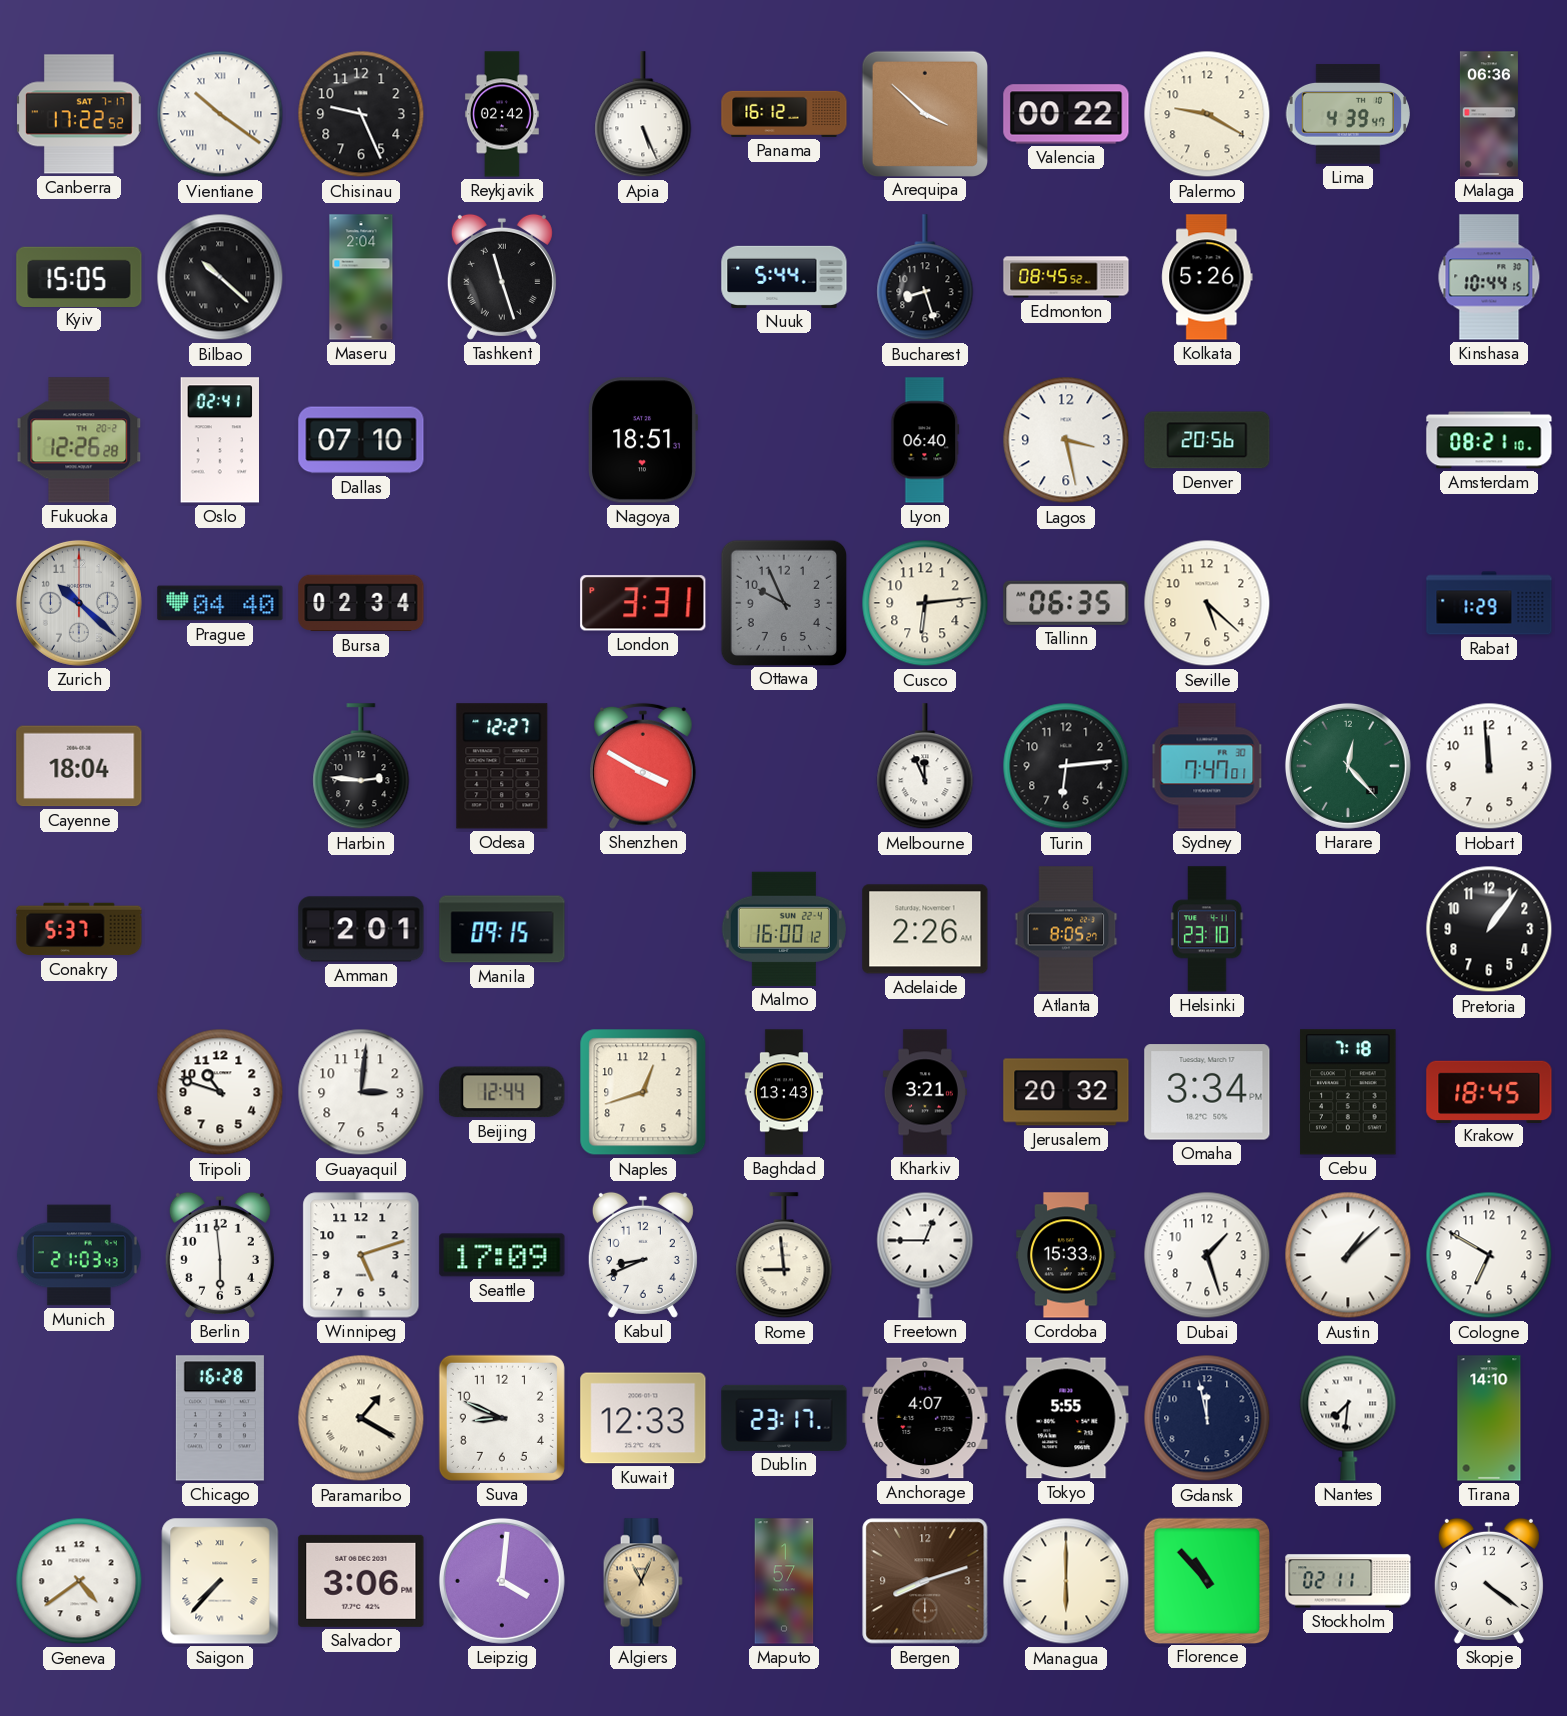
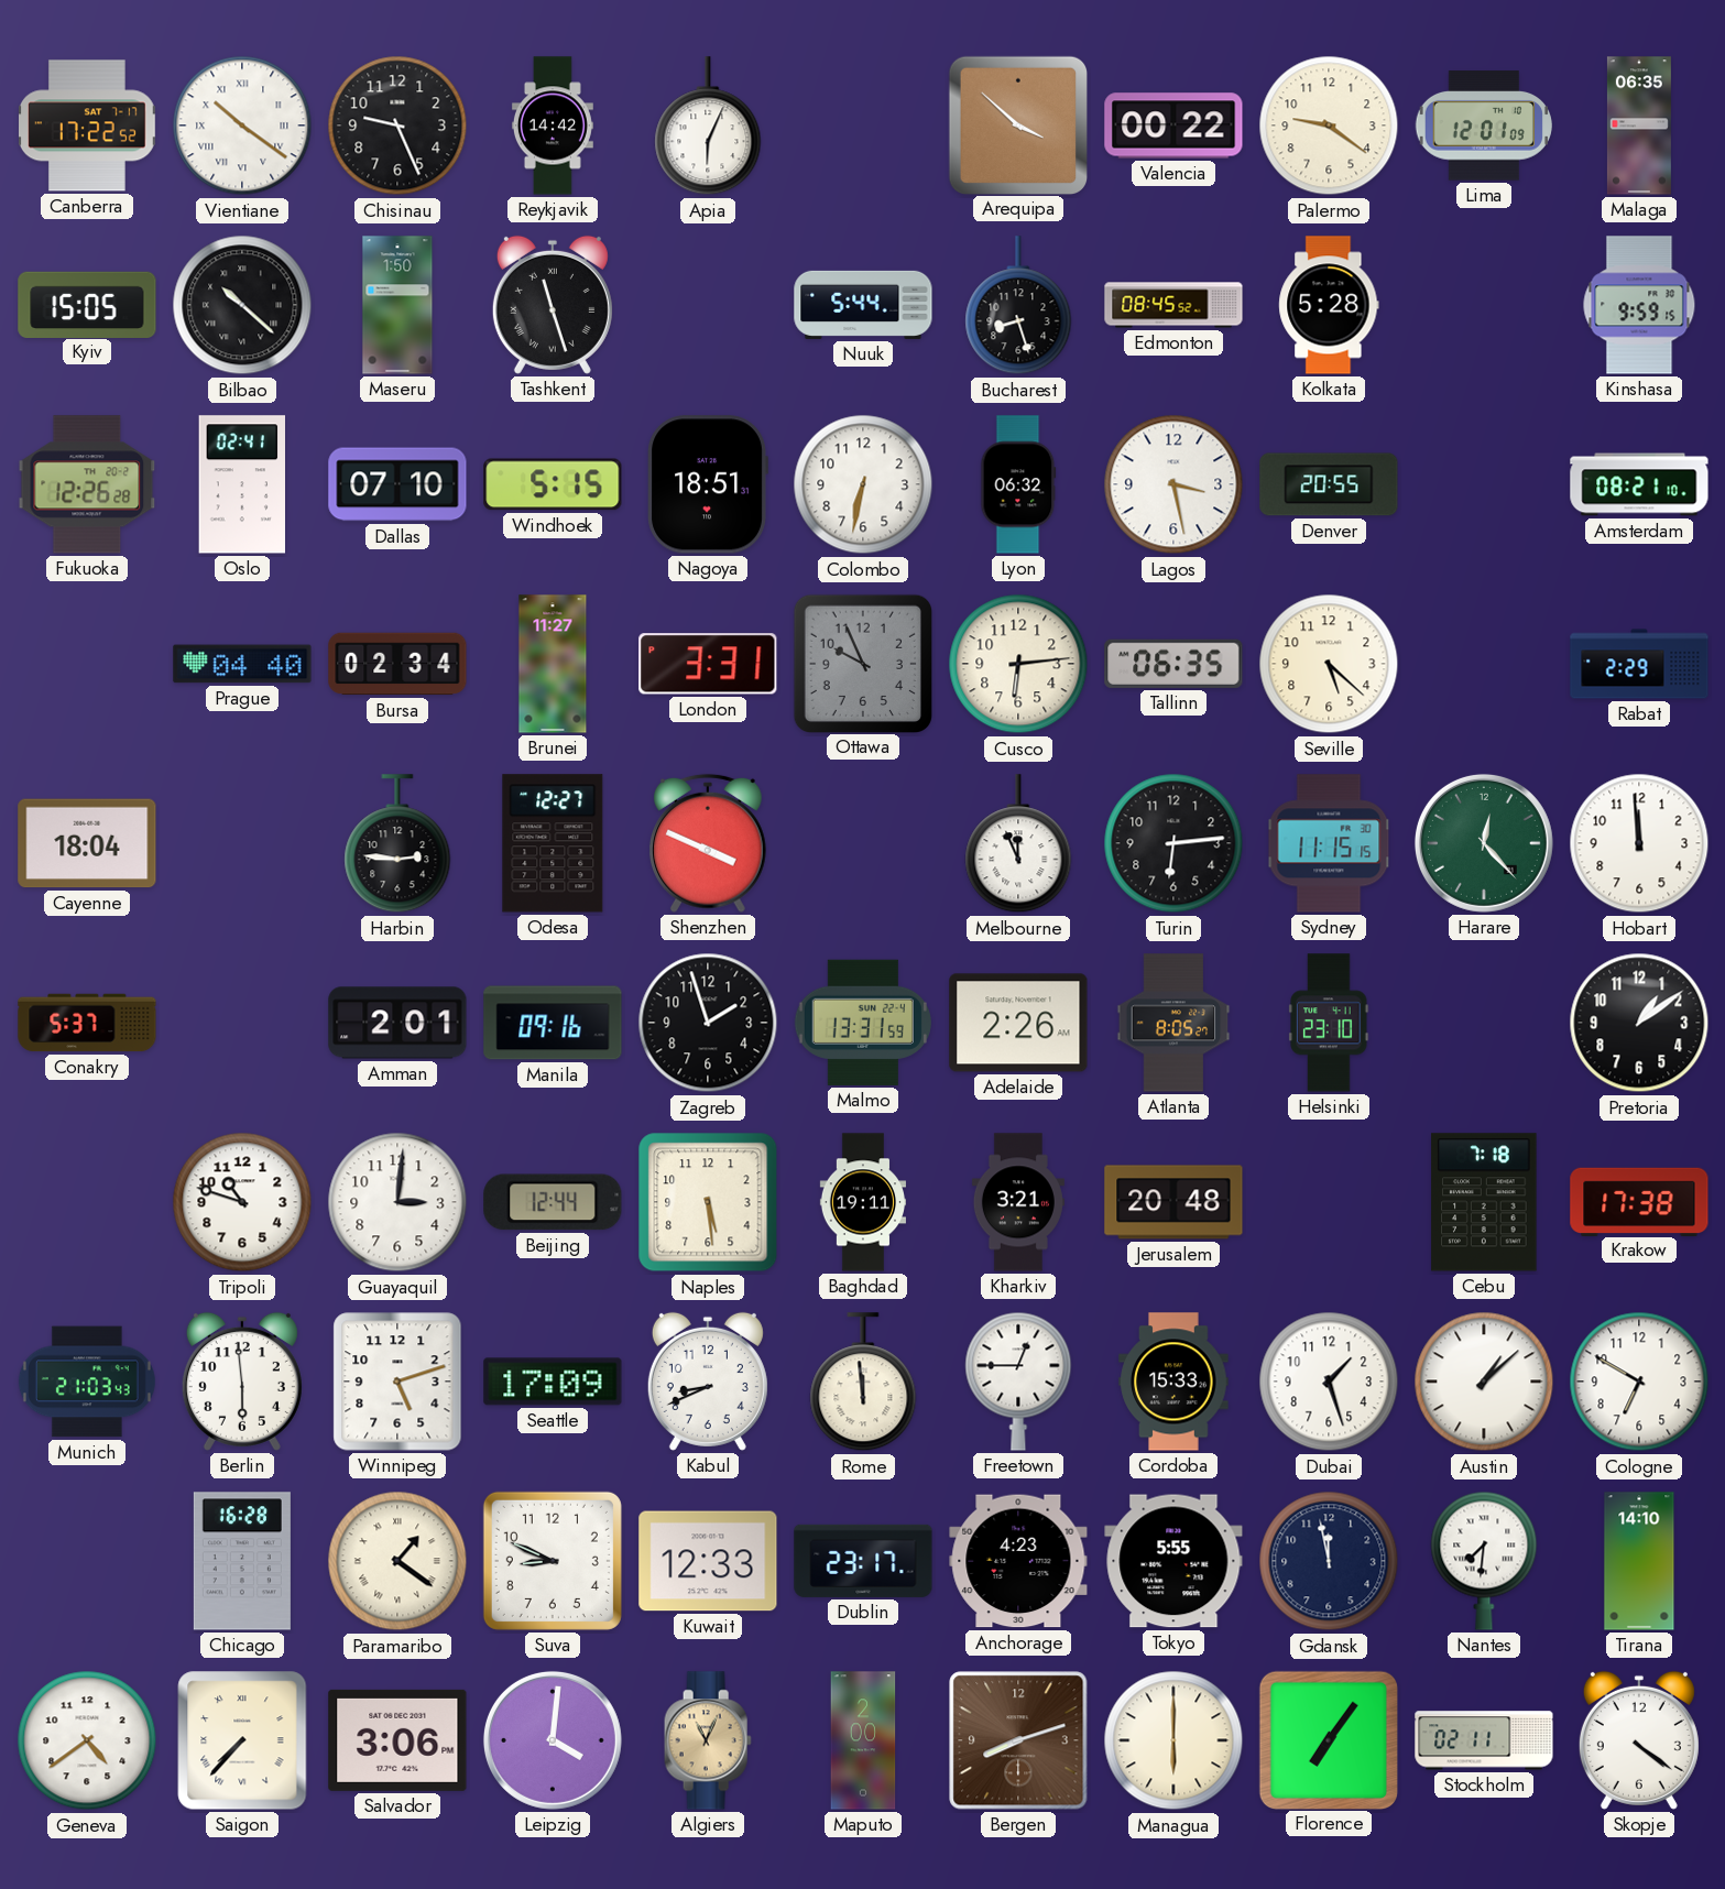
Reykjavik: 02:42 -> 14:42
Apia: 5:26 -> 6:04
Panama: 16:12 -> none
Palermo: 9:20 -> 9:21
Lima: 4:39 -> 12:01
Malaga: 06:36 -> 06:35
Maseru: 2:04 -> 1:50
Kolkata: 5:26 -> 5:28
Kinshasa: 10:44 -> 9:59
Windhoek: none -> 5:15
Colombo: none -> 6:32
Lyon: 06:40 -> 06:32
Denver: 20:56 -> 20:55
Zurich: 10:22 -> none
Brunei: none -> 11:27
Rabat: 1:29 -> 2:29
Shenzhen: 3:50 -> 3:49
Sydney: 7:47 -> 11:15
Manila: 09:15 -> 09:16
Zagreb: none -> 1:57
Malmo: 16:00 -> 13:31
Pretoria: 1:06 -> 1:09
Naples: 12:42 -> 5:29
Baghdad: 13:43 -> 19:11
Jerusalem: 20:32 -> 20:48
Omaha: 3:34 -> none
Krakow: 18:45 -> 17:38
Rome: 8:59 -> 11:59
Paramaribo: 1:20 -> 1:21
Anchorage: 4:07 -> 4:23
Maputo: 1:57 -> 2:00
Florence: 10:53 -> 7:06
